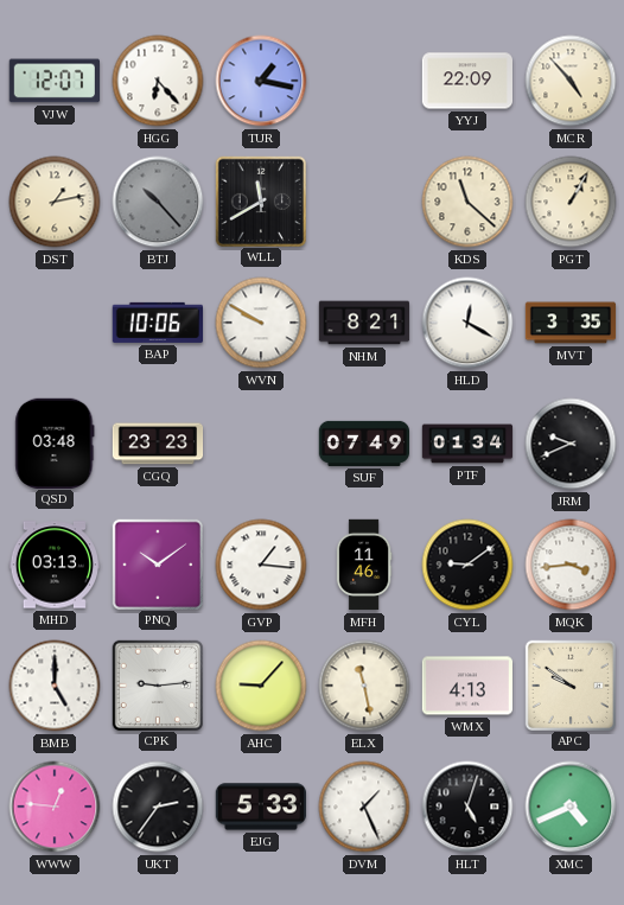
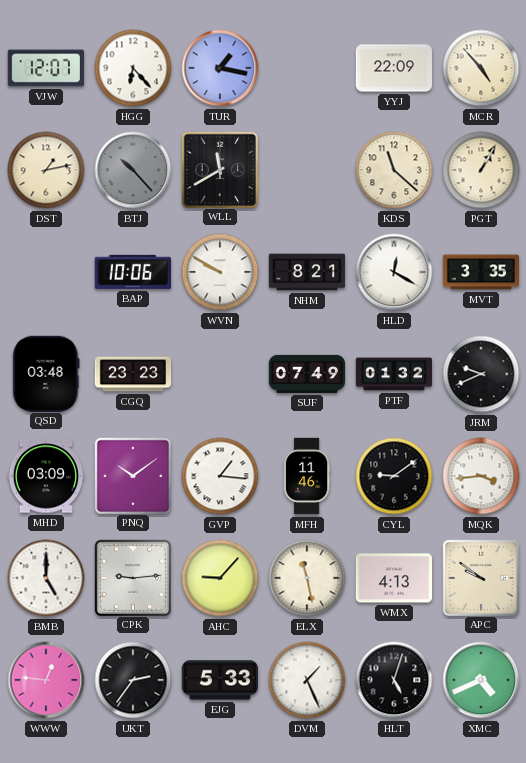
PTF: 01:34 -> 01:32
MHD: 03:13 -> 03:09
